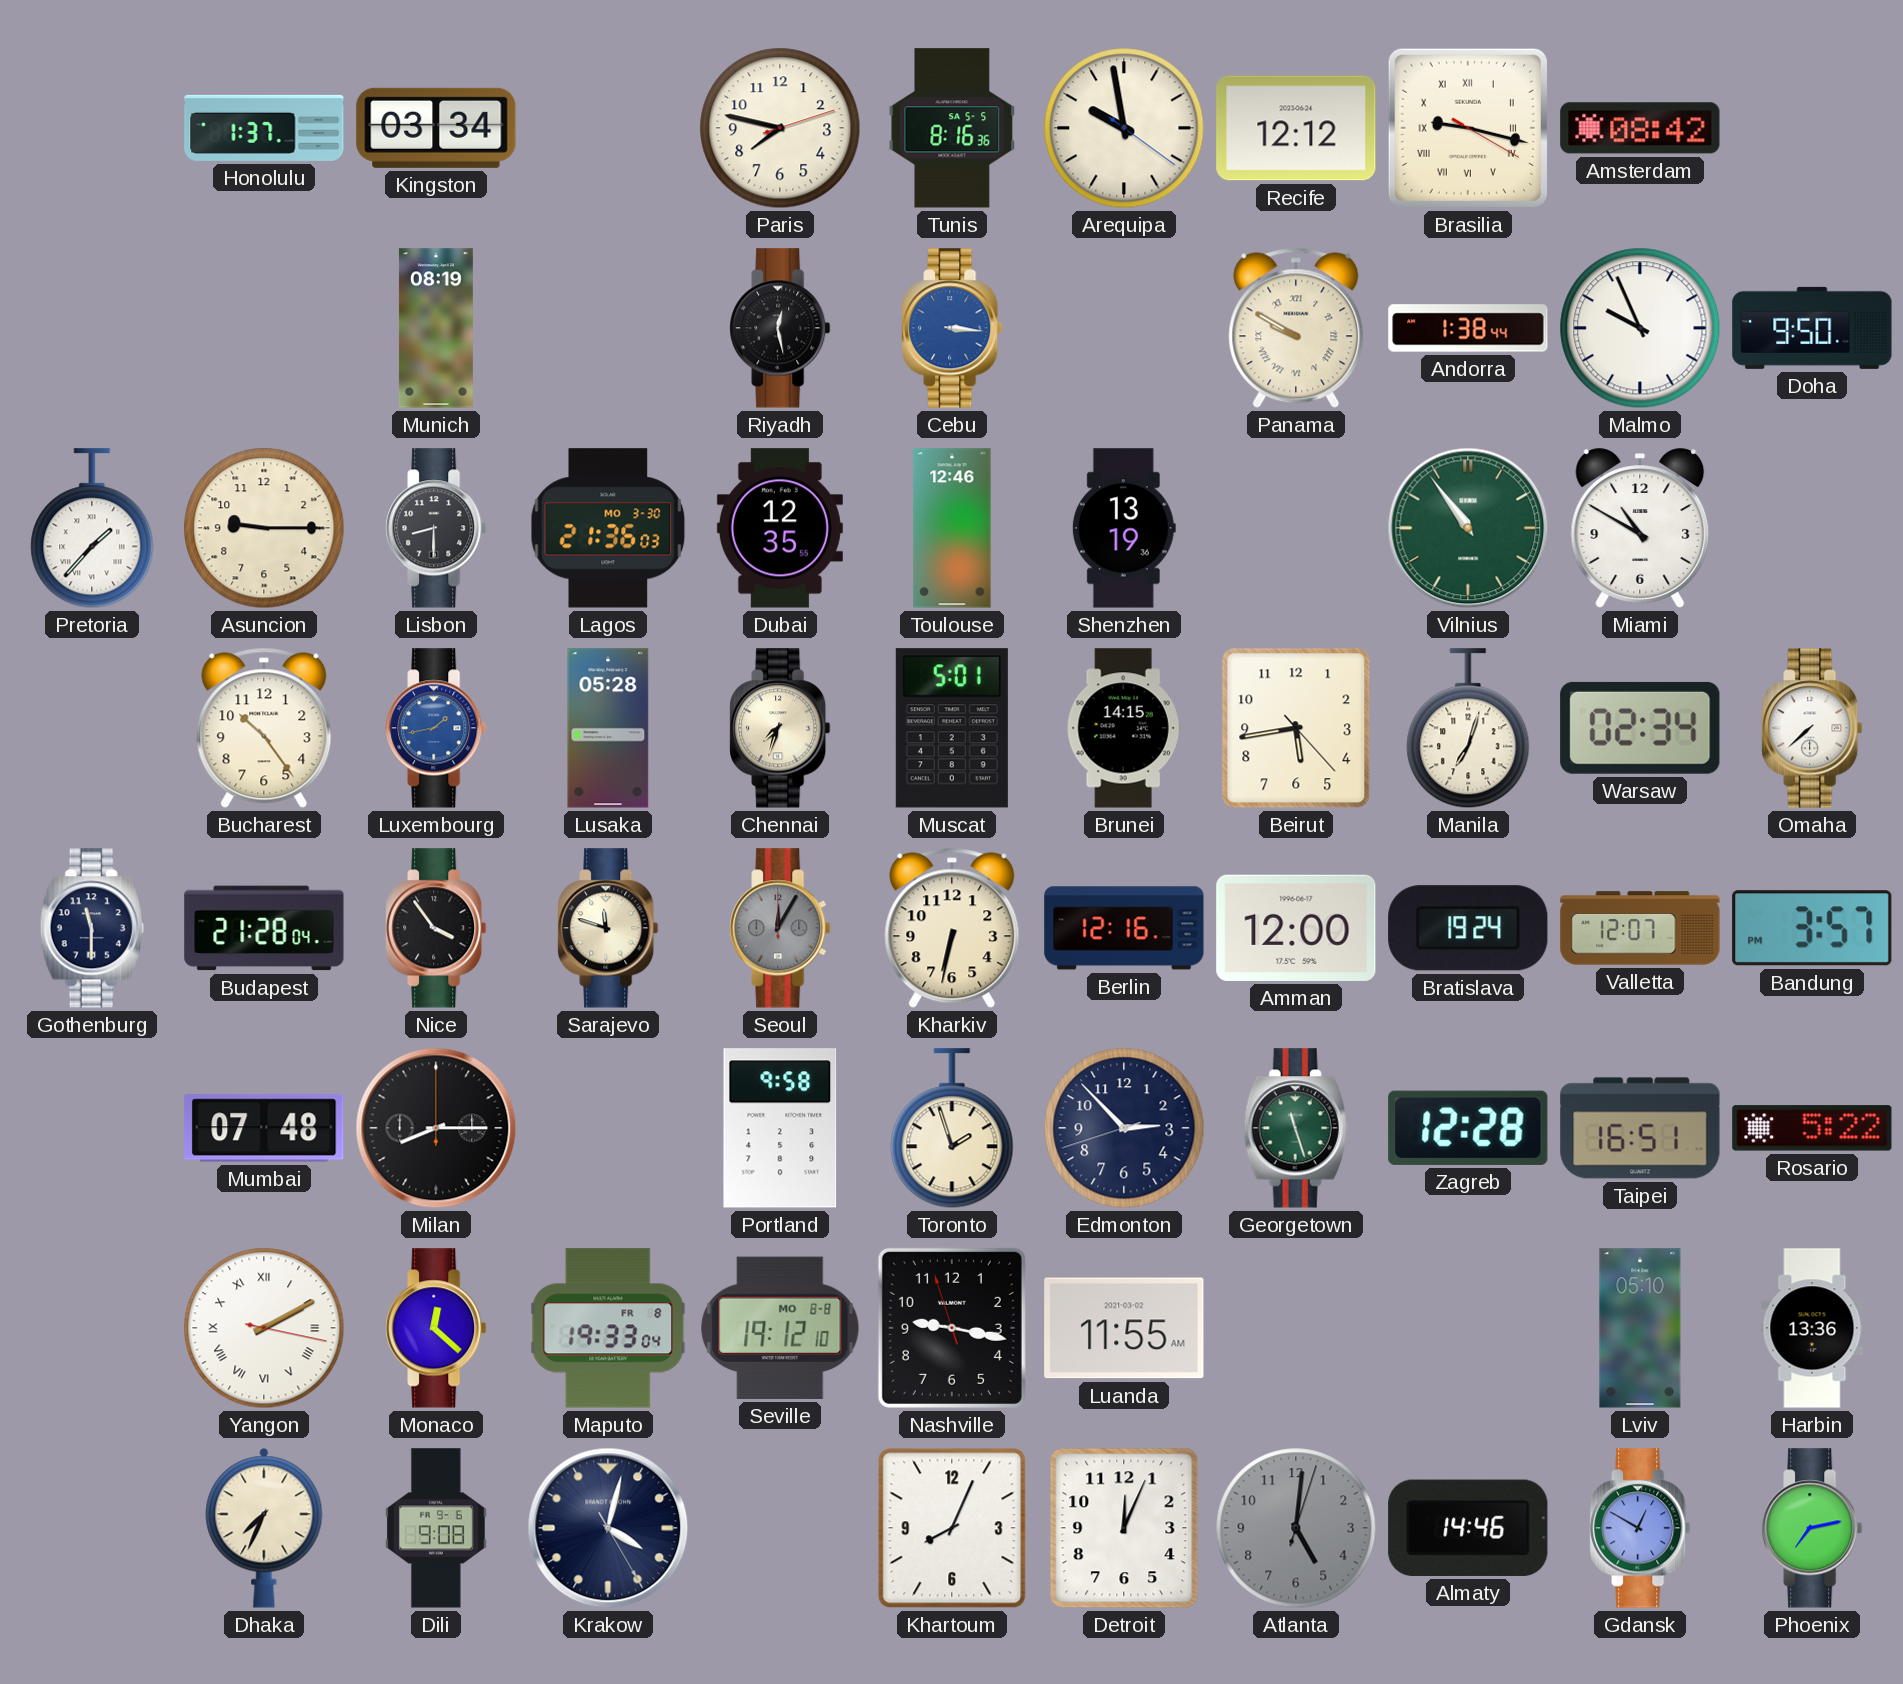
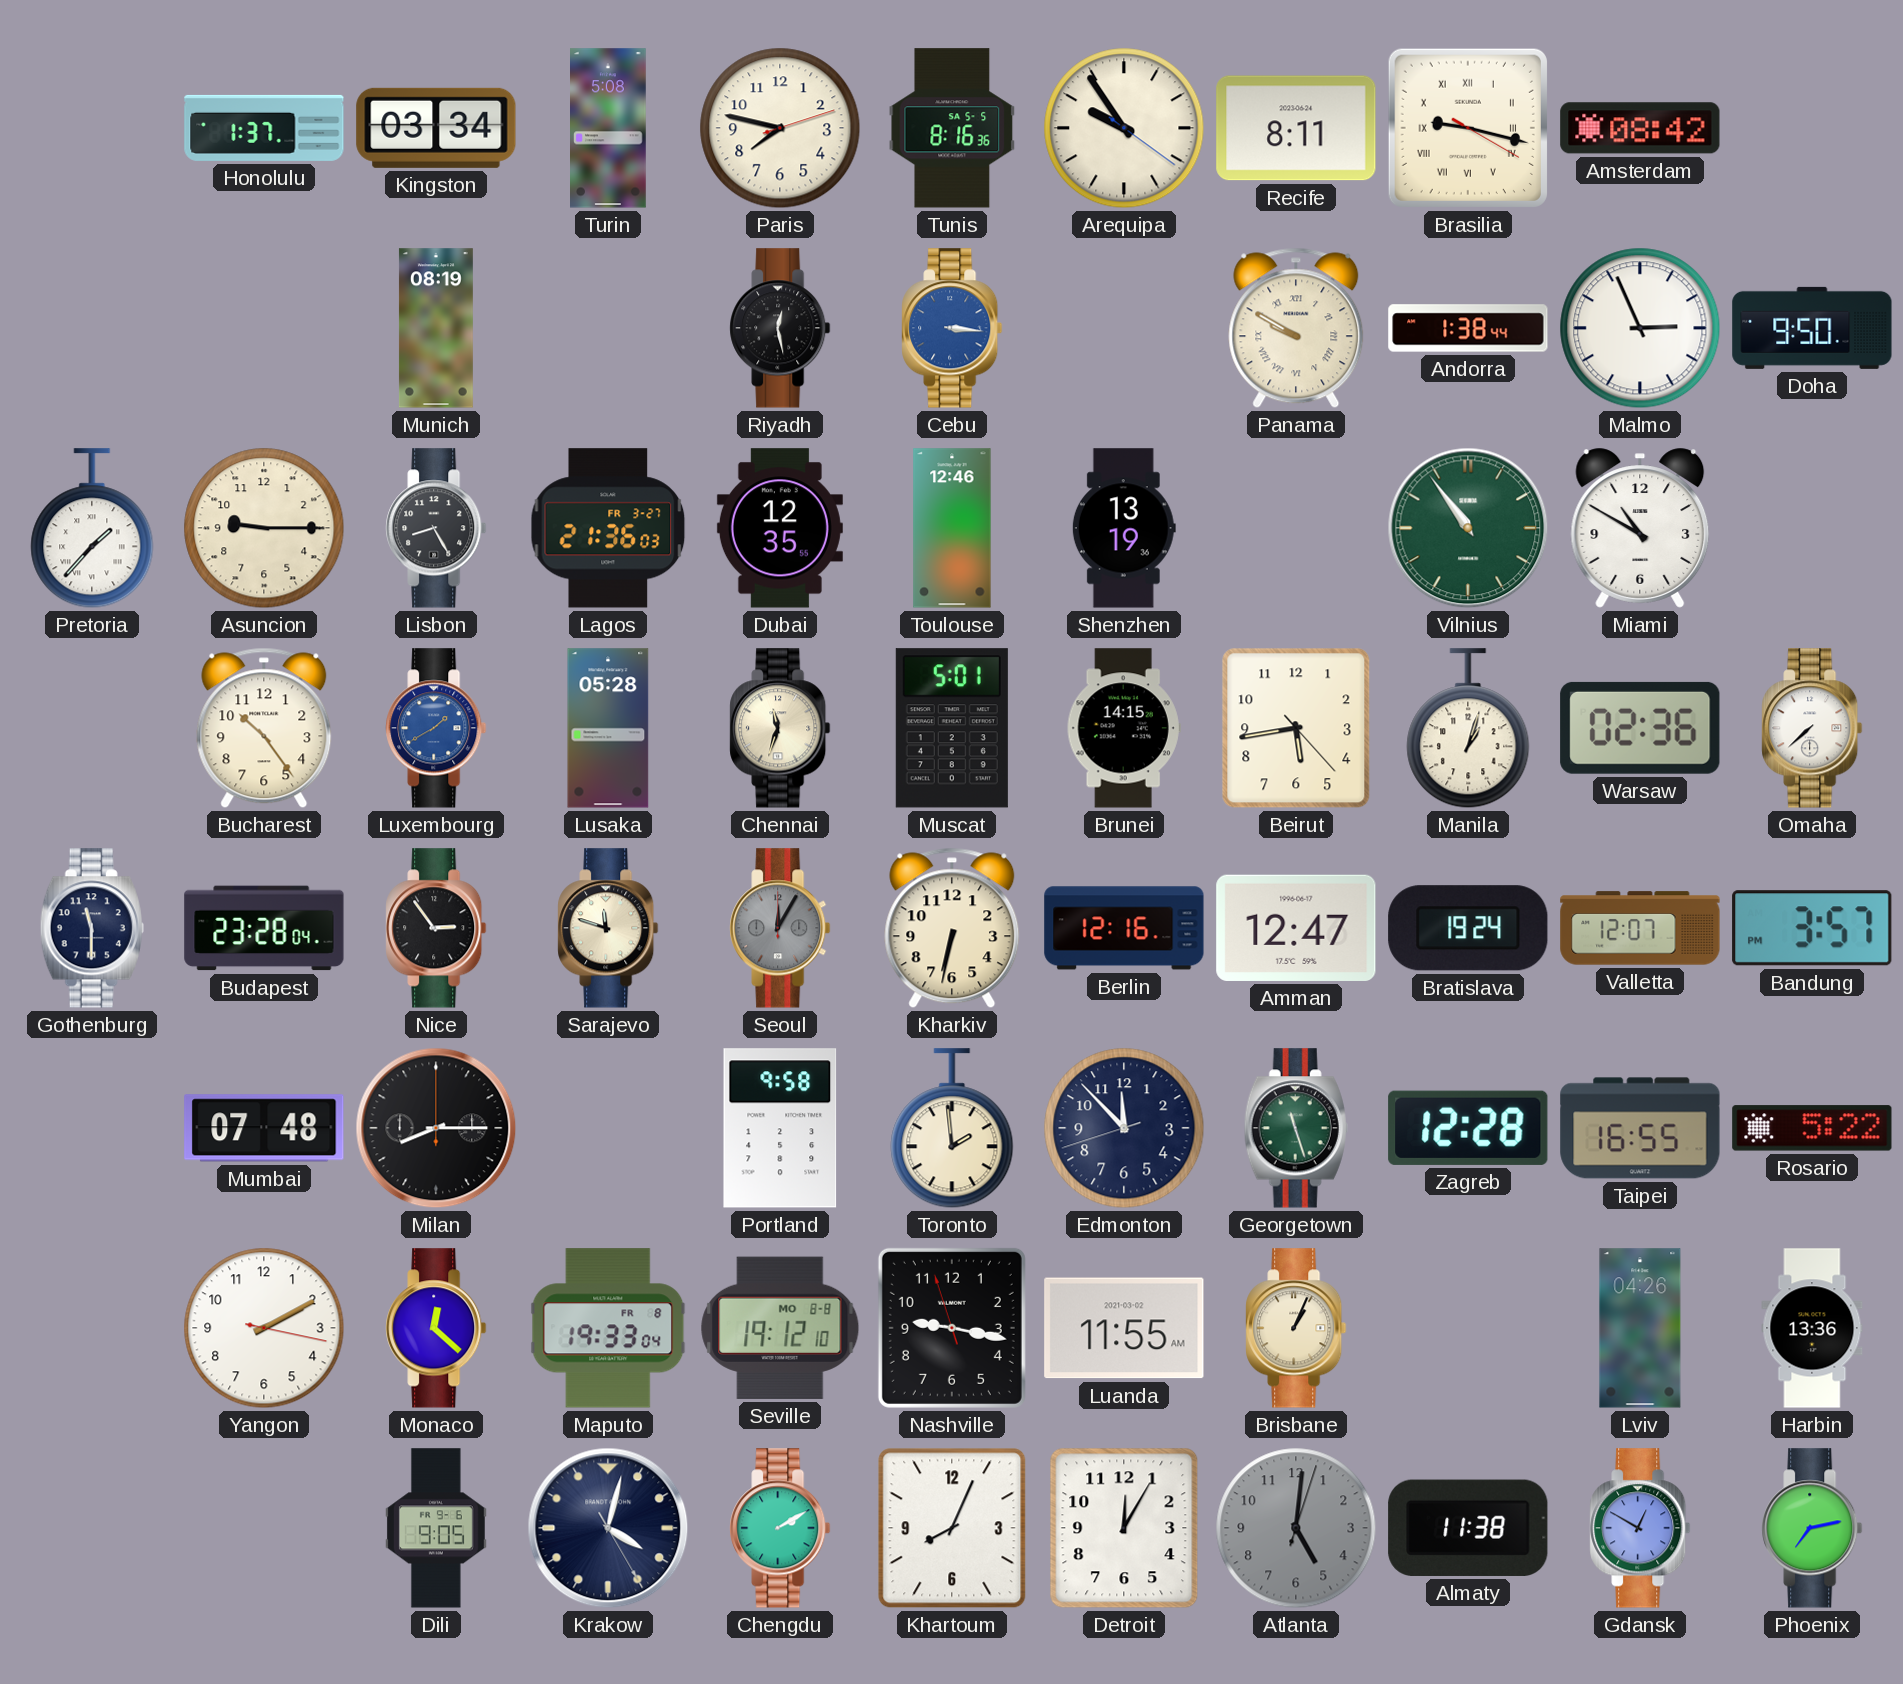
Turin: none -> 5:08
Arequipa: 9:58 -> 9:54
Recife: 12:12 -> 8:11
Malmo: 9:56 -> 2:56
Lisbon: 8:30 -> 8:25
Lagos date: MO 3-30 -> FR 3-27
Luxembourg: 1:43 -> 1:40
Chennai: 7:33 -> 11:33
Manila: 7:03 -> 1:03
Warsaw: 02:34 -> 02:36
Budapest: 21:28 -> 23:28
Nice: 3:54 -> 2:54
Amman: 12:00 -> 12:47
Toronto: 1:57 -> 1:59
Edmonton: 2:52 -> 11:52
Taipei: 16:51 -> 16:55
Yangon numerals: Roman -> Arabic
Brisbane: none -> 1:04
Lviv: 05:10 -> 04:26
Dhaka: 7:34 -> none
Dili: 9:08 -> 9:05
Chengdu: none -> 2:10
Detroit: 12:04 -> 12:05
Almaty: 14:46 -> 11:38
